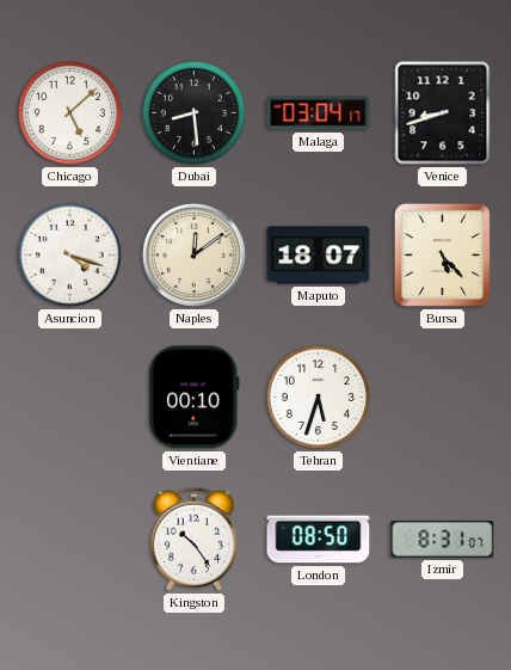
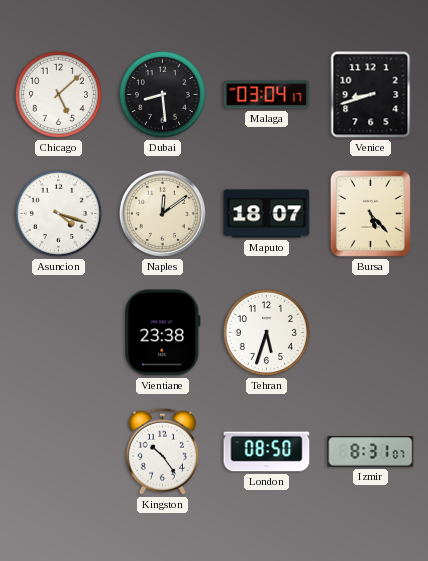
Vientiane: 00:10 -> 23:38
